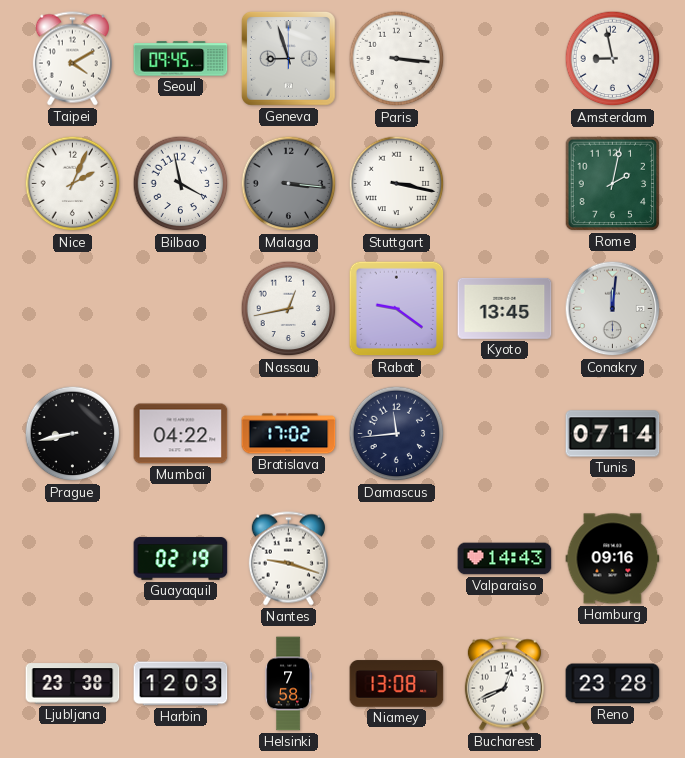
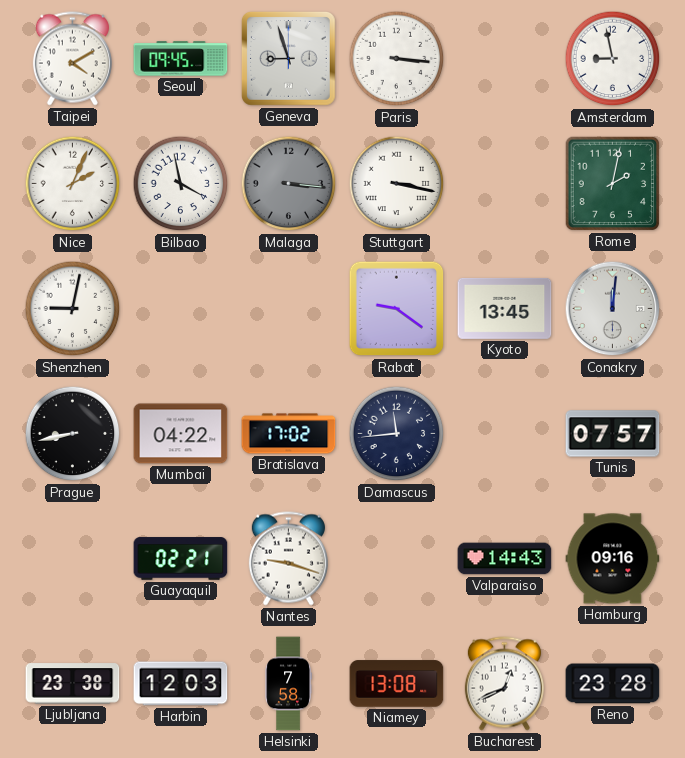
Shenzhen: none -> 9:02
Nassau: 12:43 -> none
Tunis: 07:14 -> 07:57
Guayaquil: 02:19 -> 02:21
